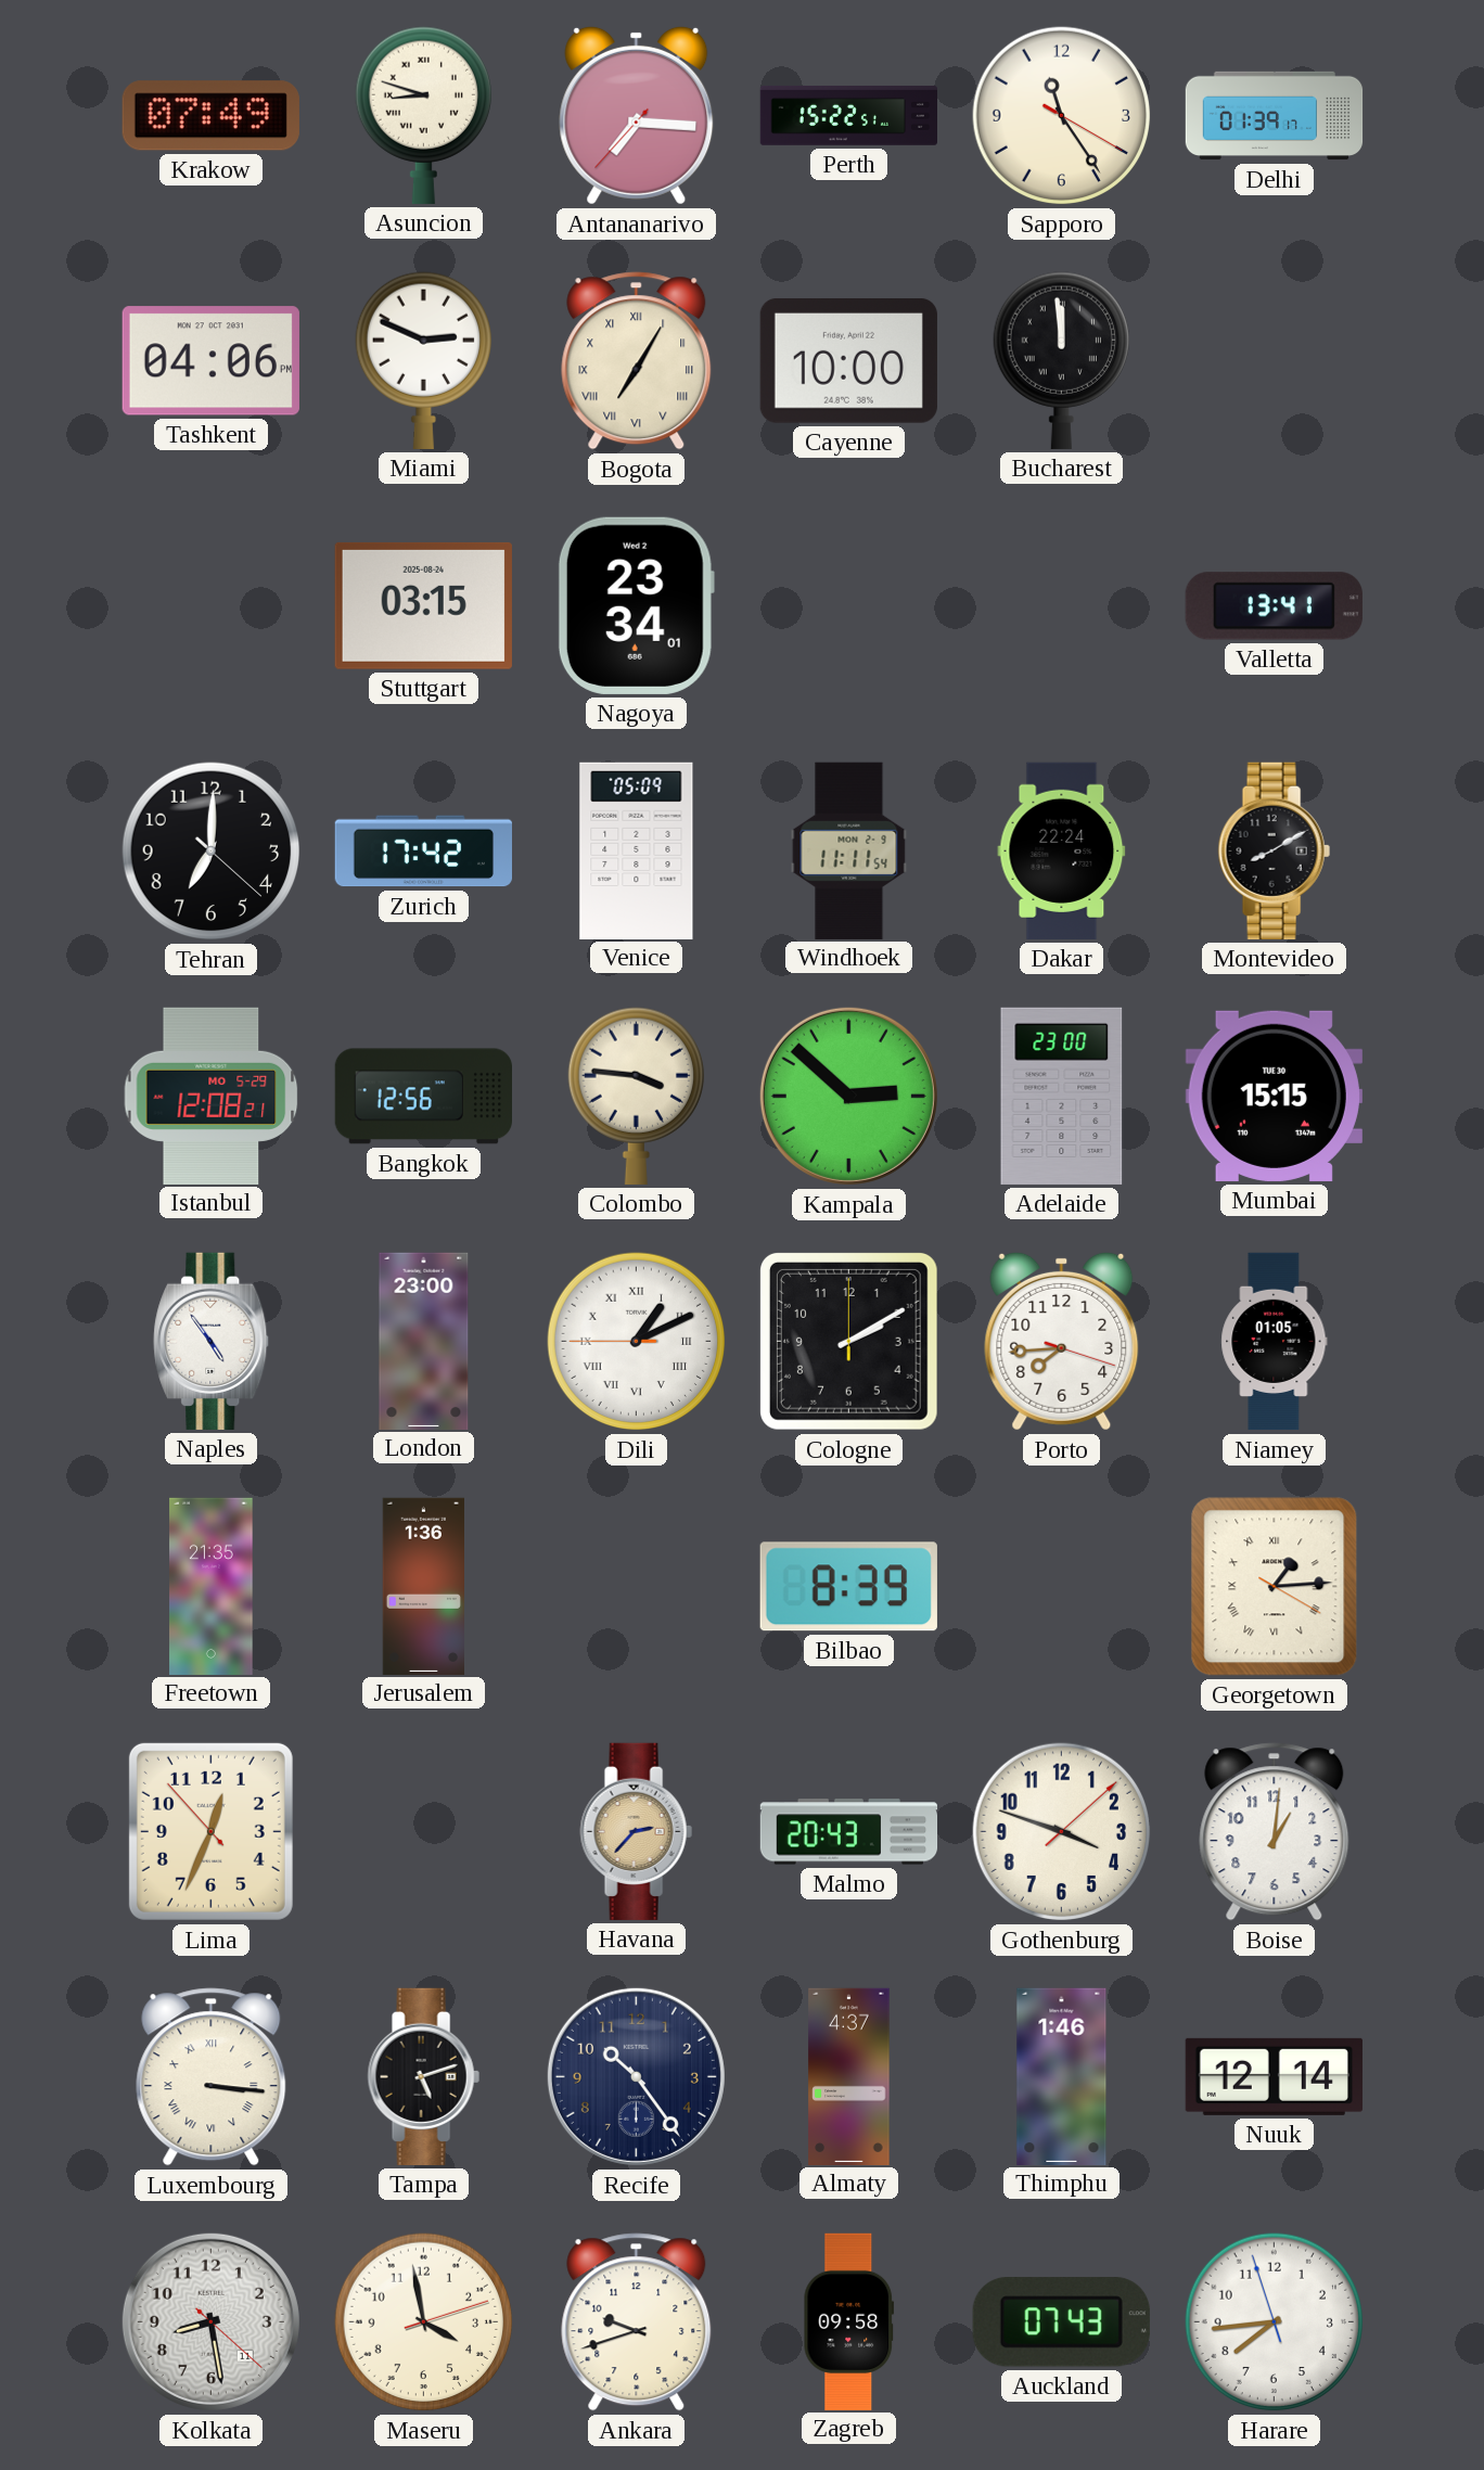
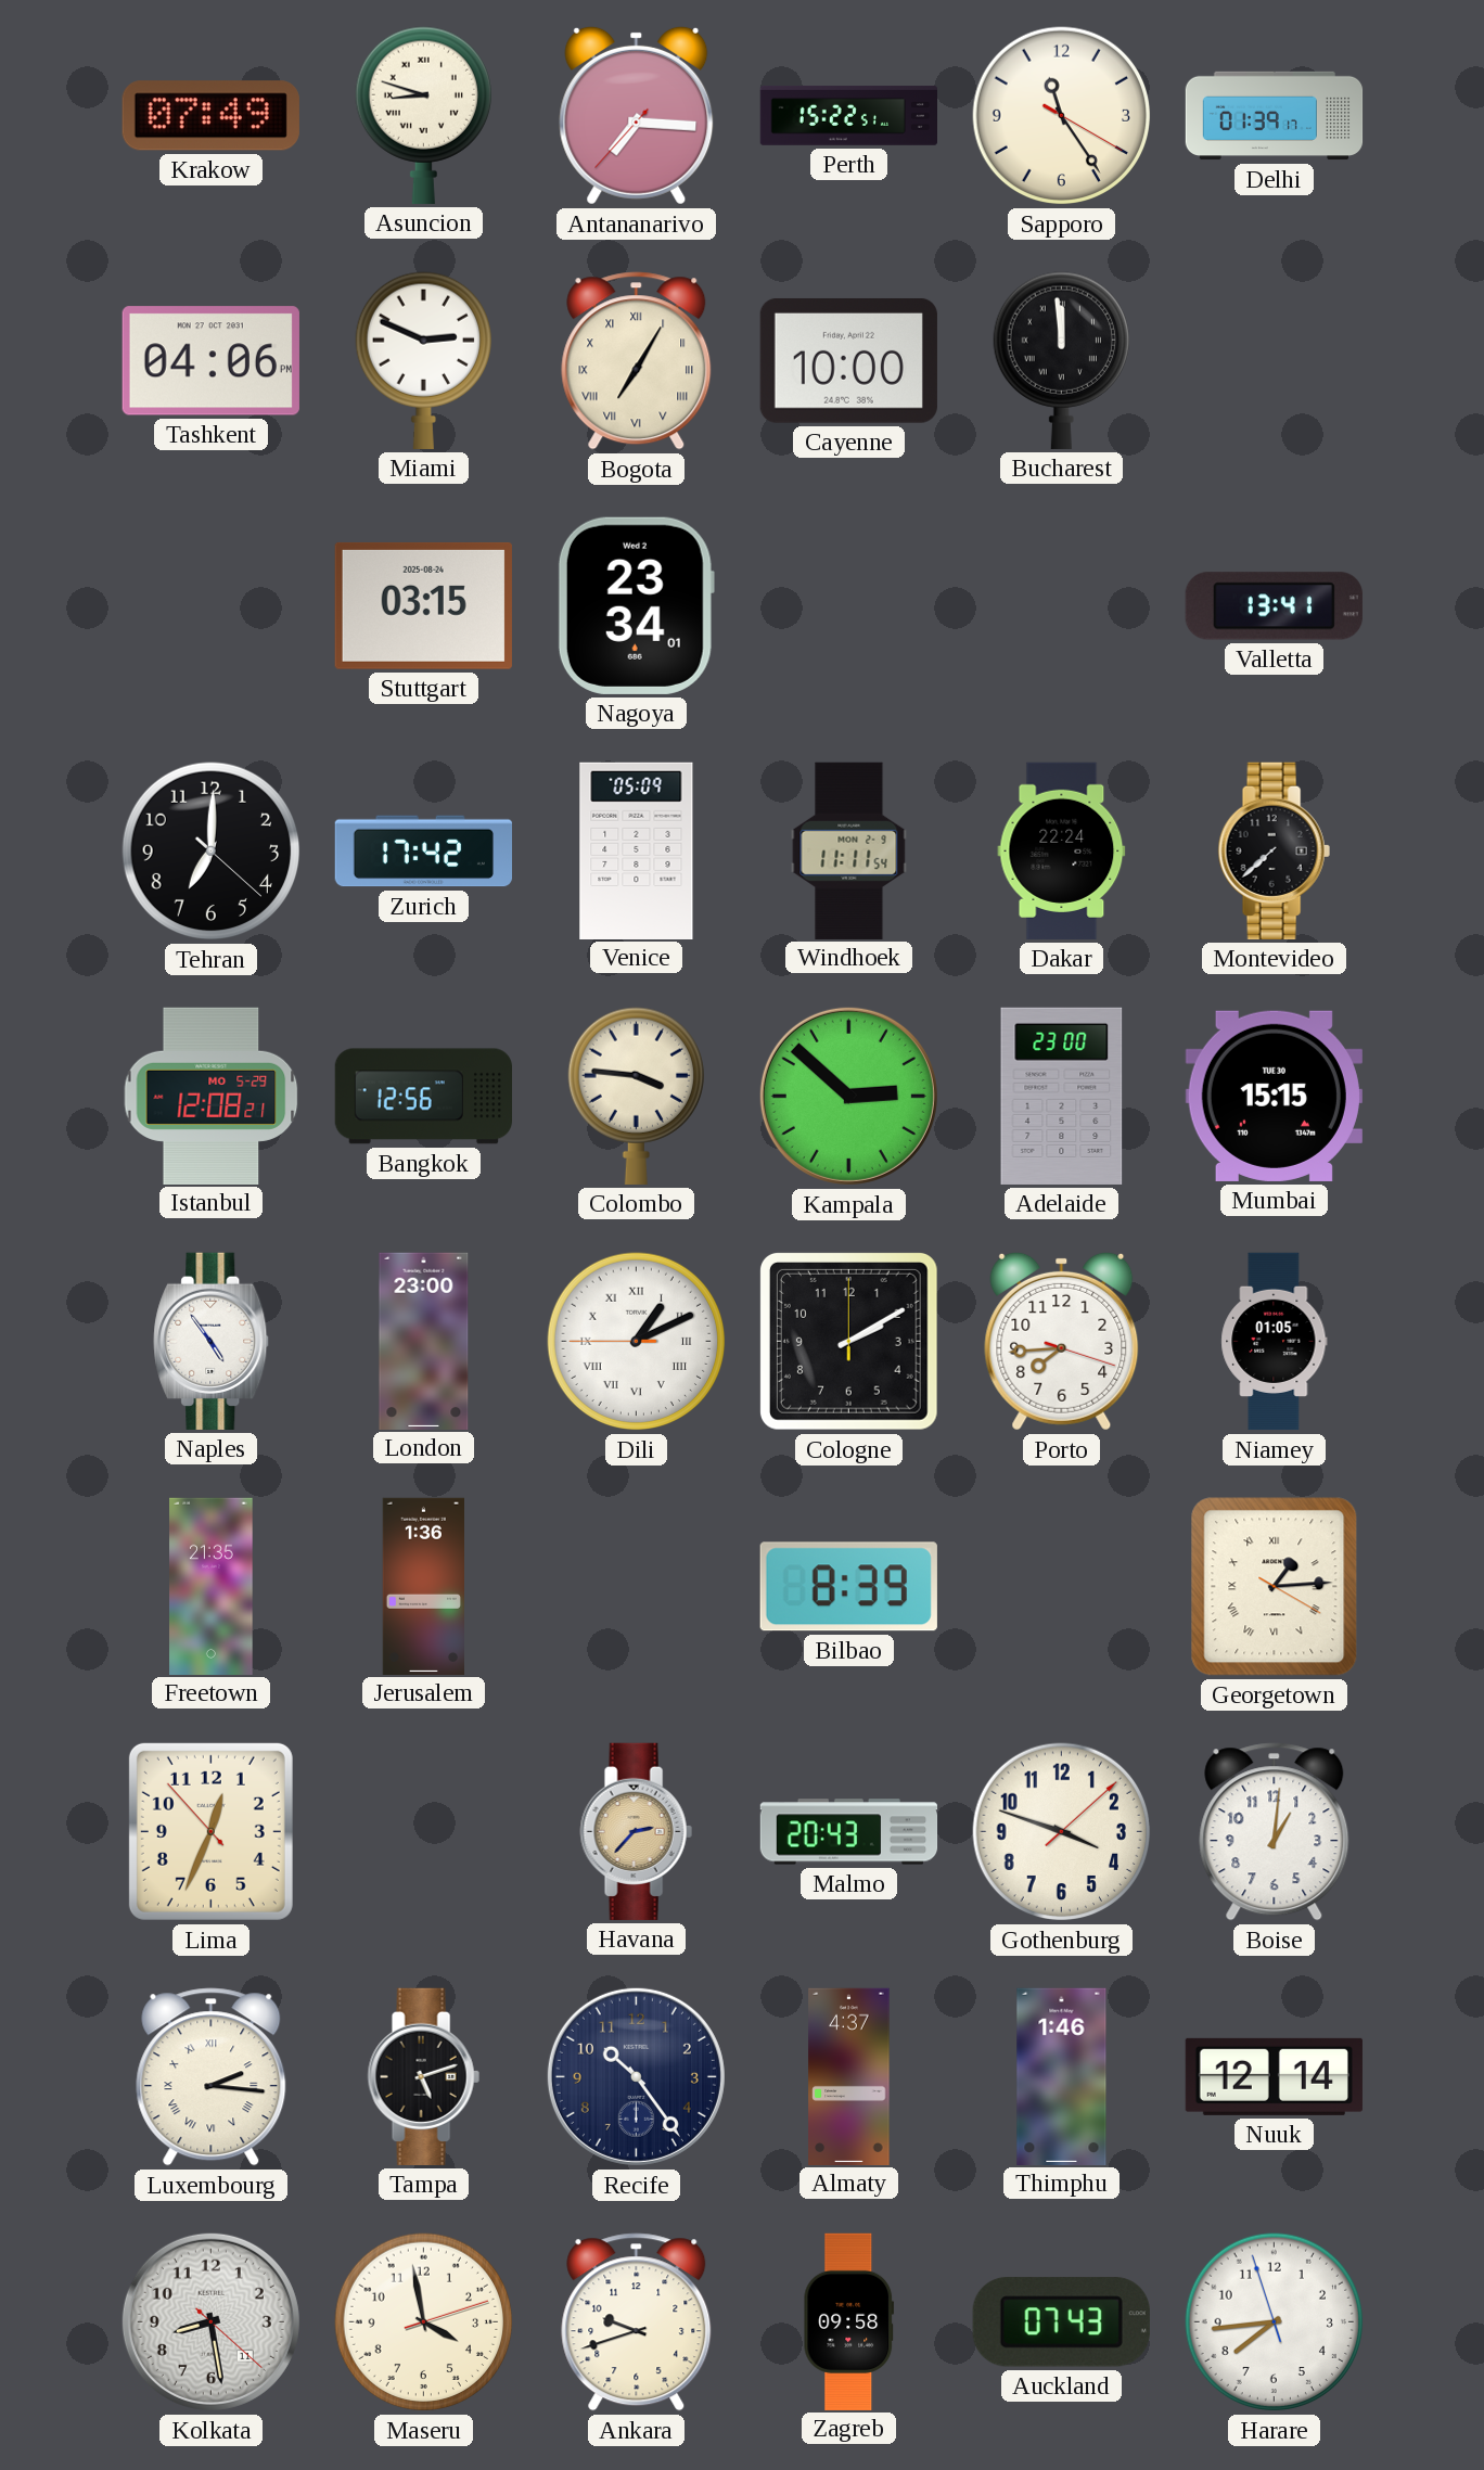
Montevideo: 8:10 -> 7:38
Luxembourg: 3:16 -> 2:16
